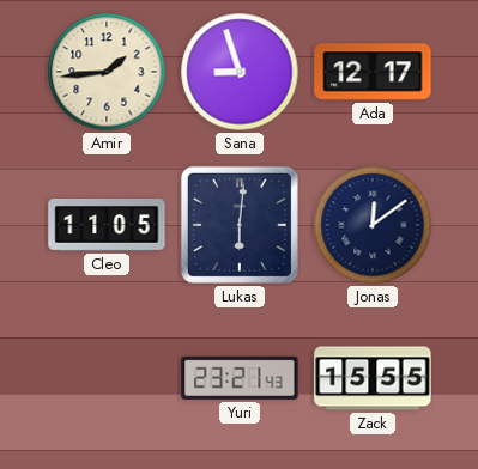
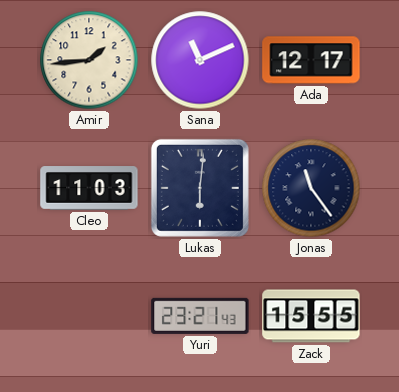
Sana: 8:57 -> 11:11
Cleo: 11:05 -> 11:03
Jonas: 12:09 -> 11:24
